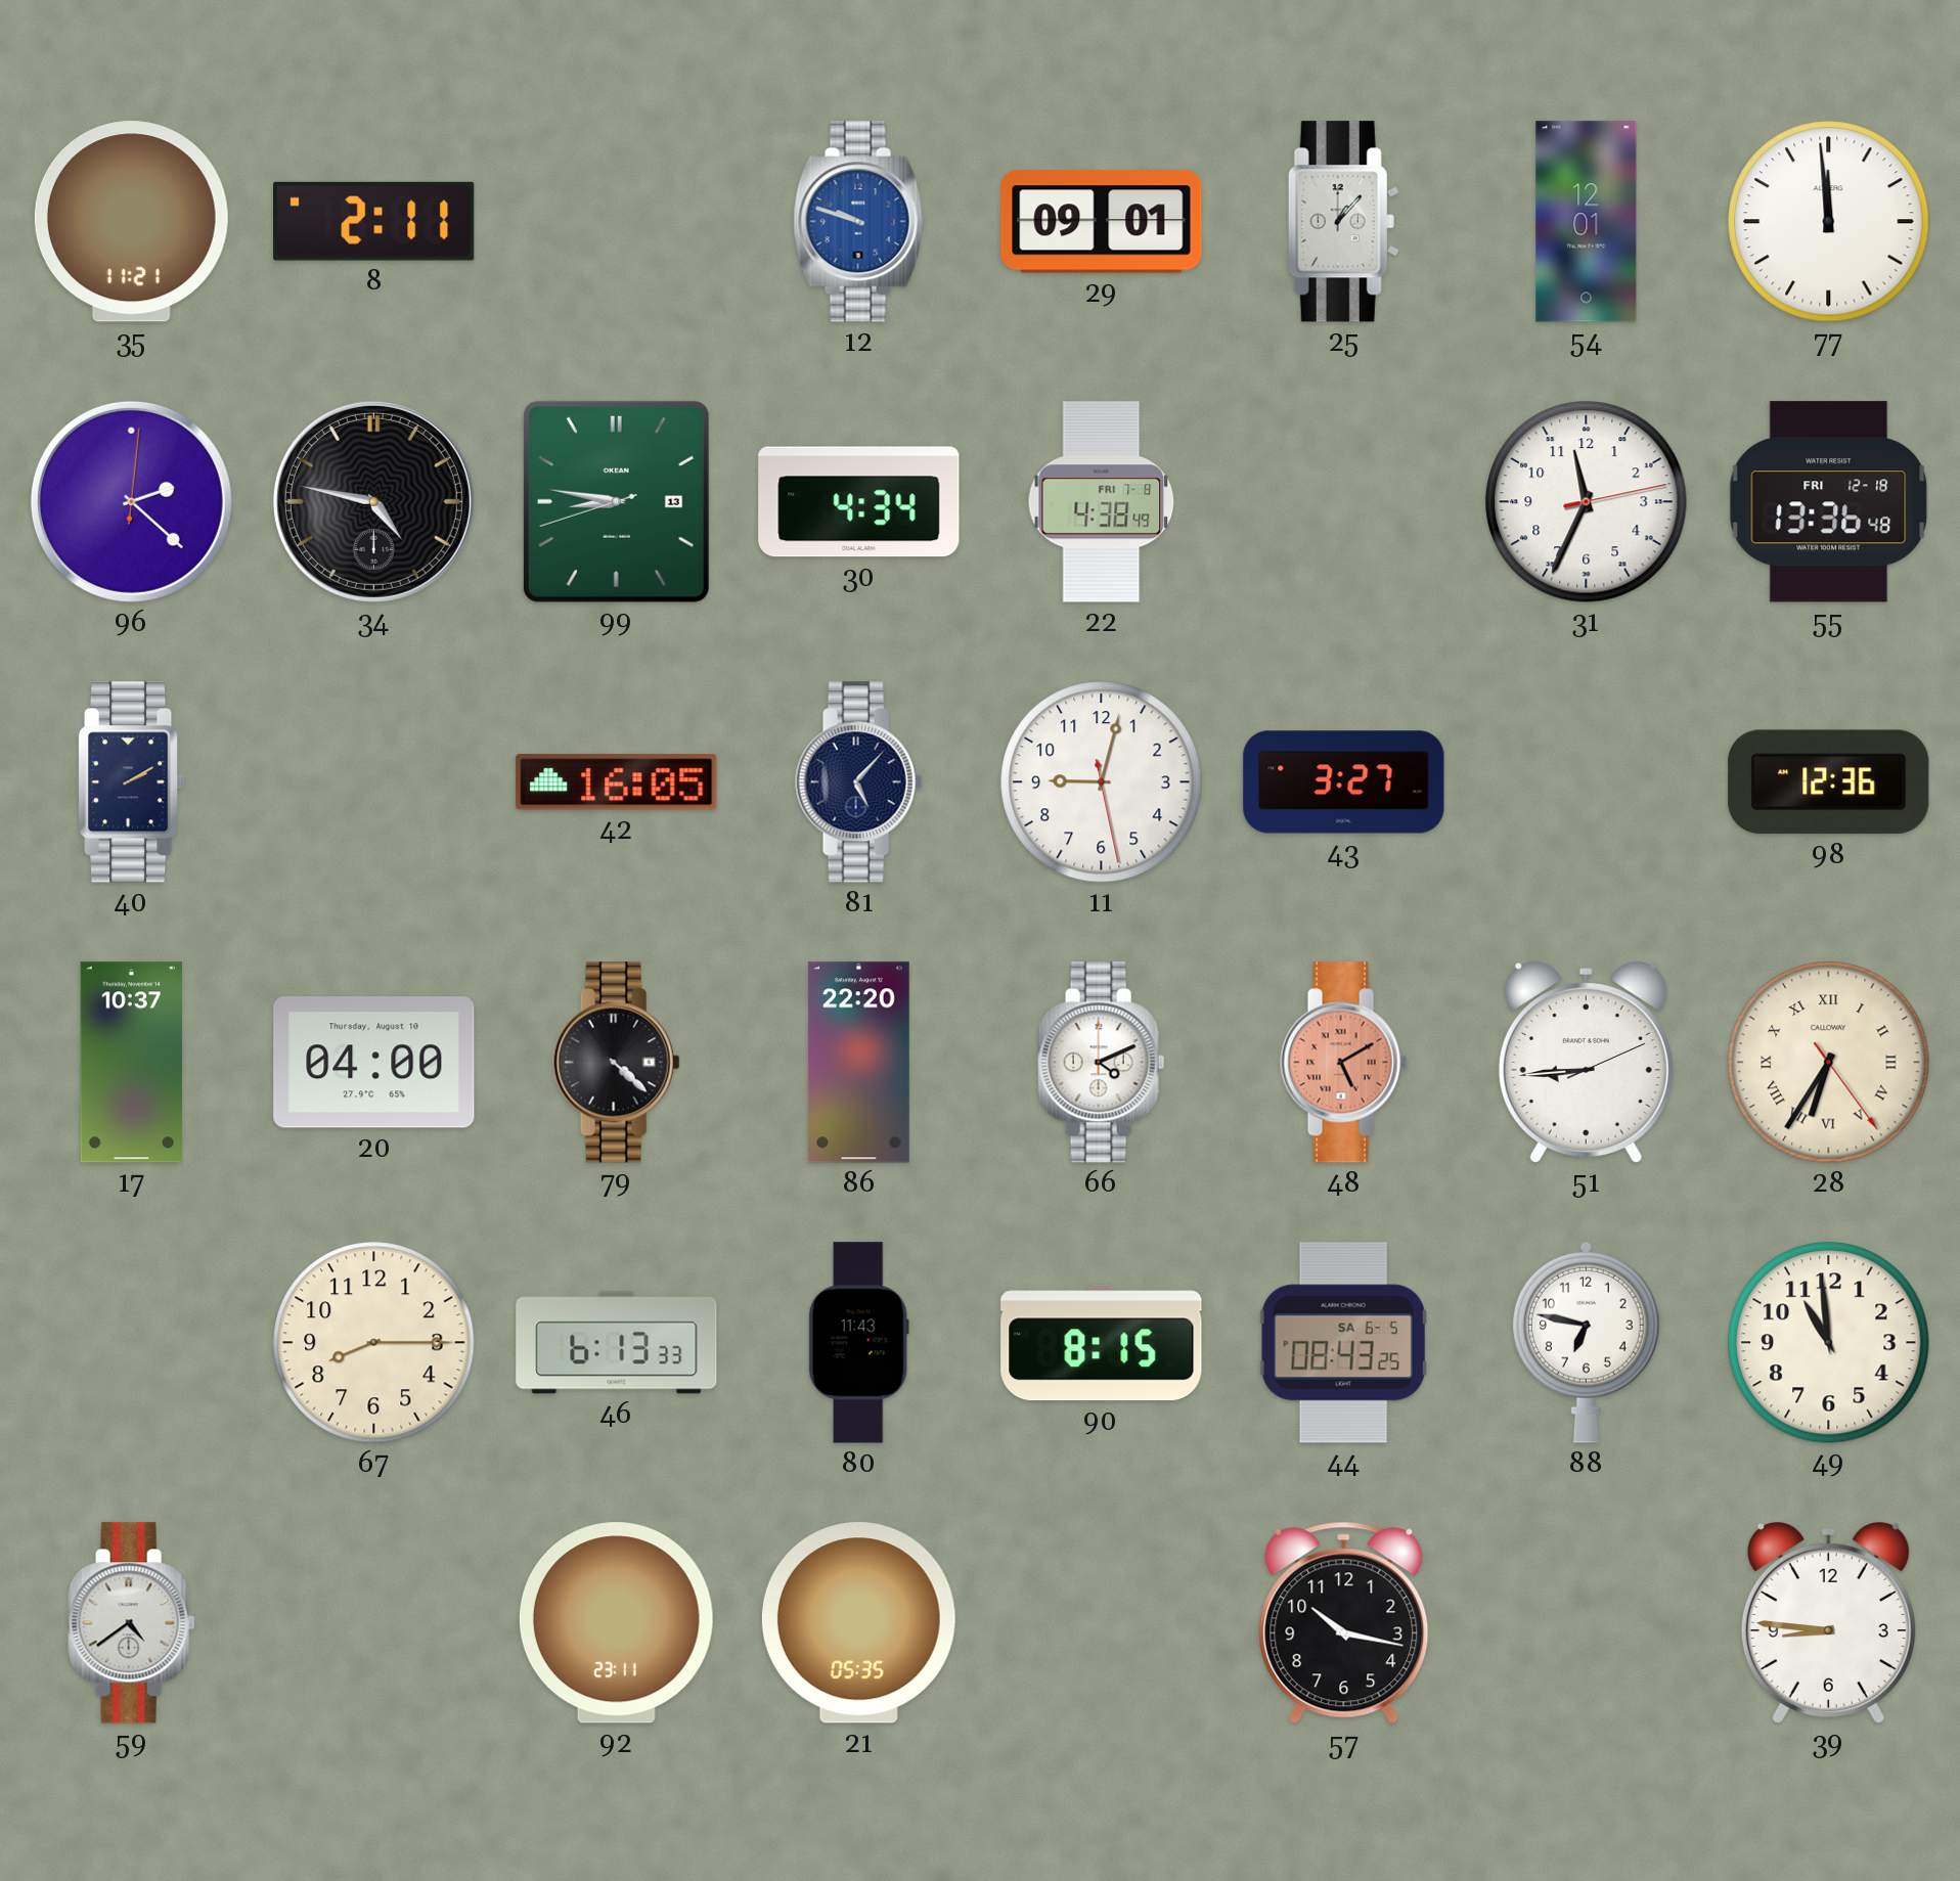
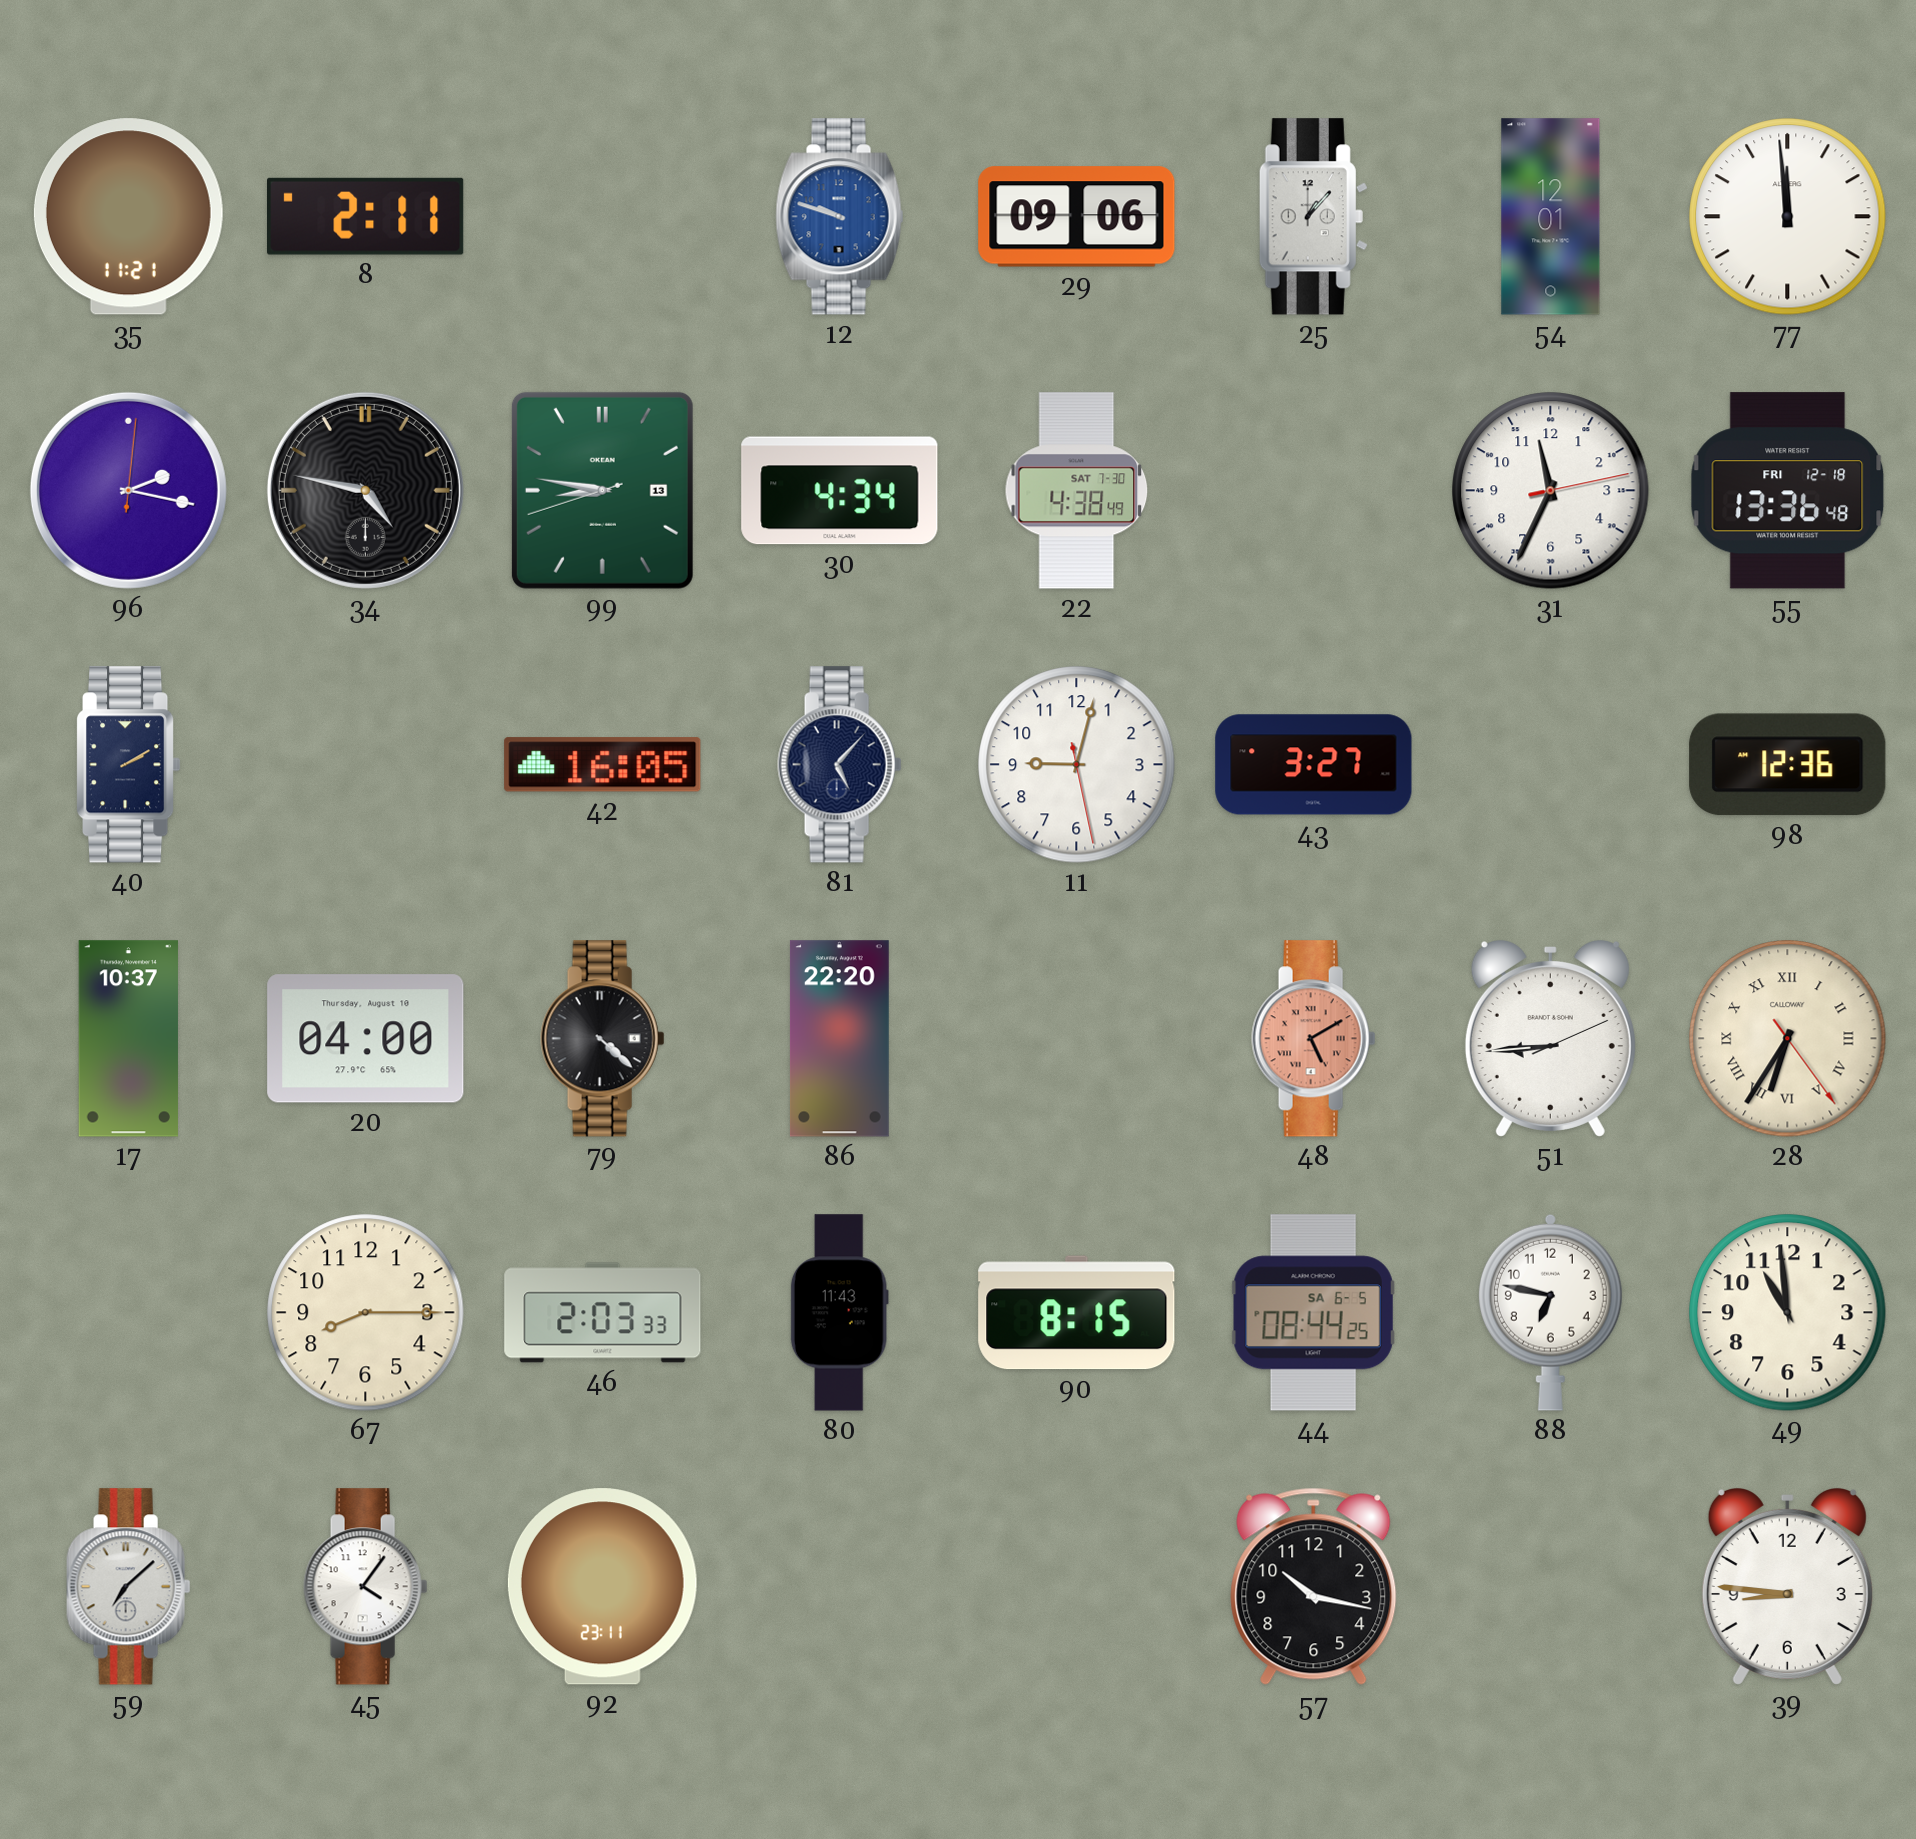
29: 09:01 -> 09:06
96: 2:22 -> 2:17
22 date: FRI 7-8 -> SAT 7-30
66: 4:11 -> none
46: 6:13 -> 2:03
44: 08:43 -> 08:44
59: 4:39 -> 7:08
45: none -> 4:06
21: 05:35 -> none
